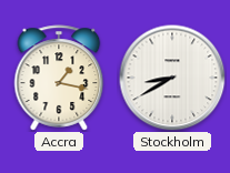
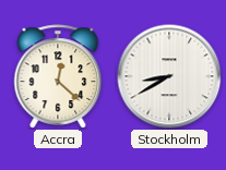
Accra: 1:17 -> 12:22
